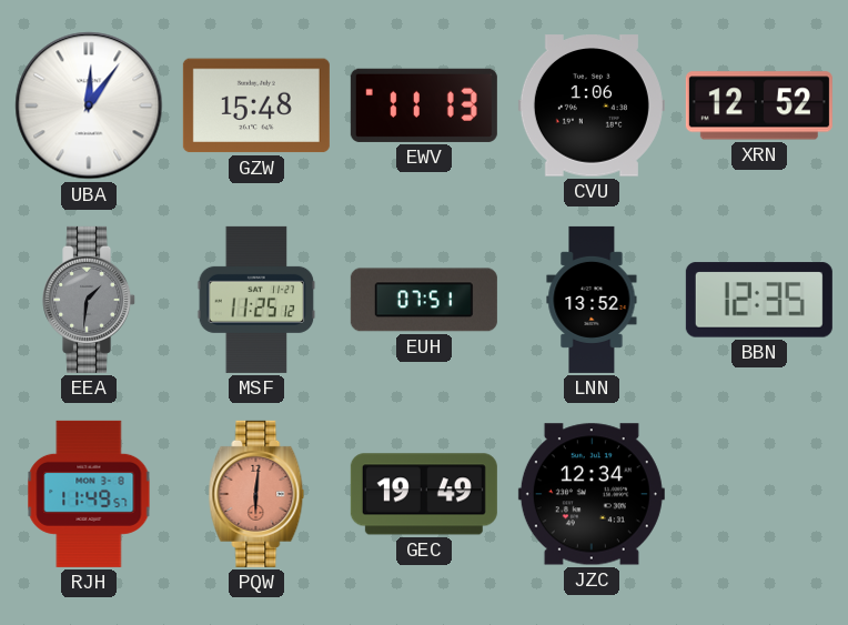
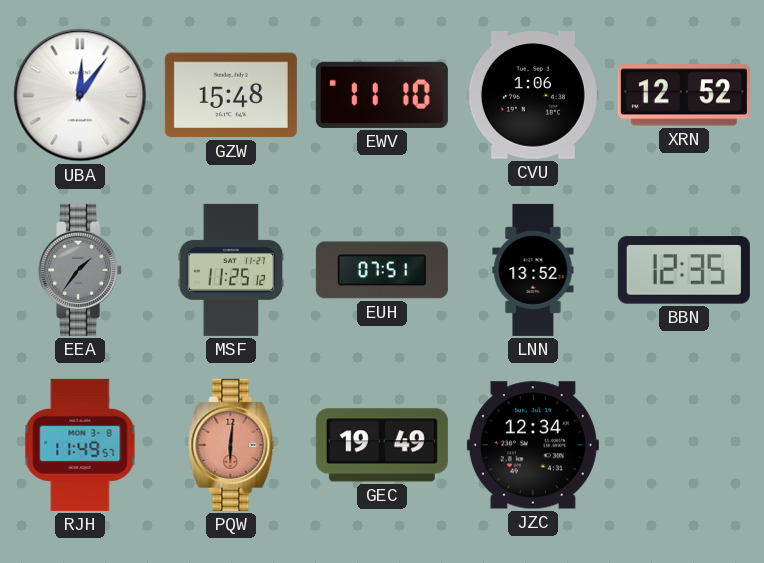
EWV: 11:13 -> 11:10
EEA: 1:31 -> 1:36
